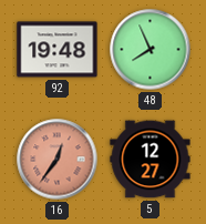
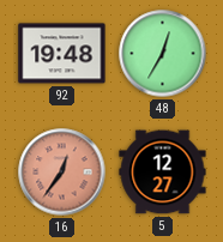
48: 7:56 -> 12:35
